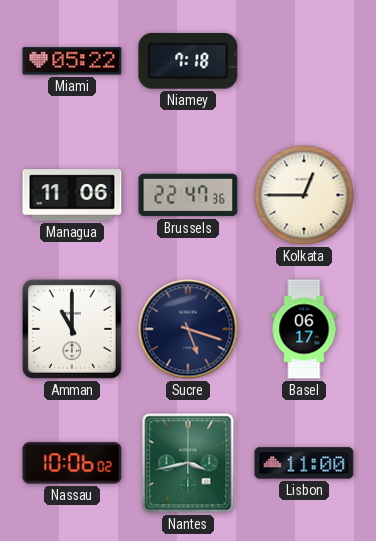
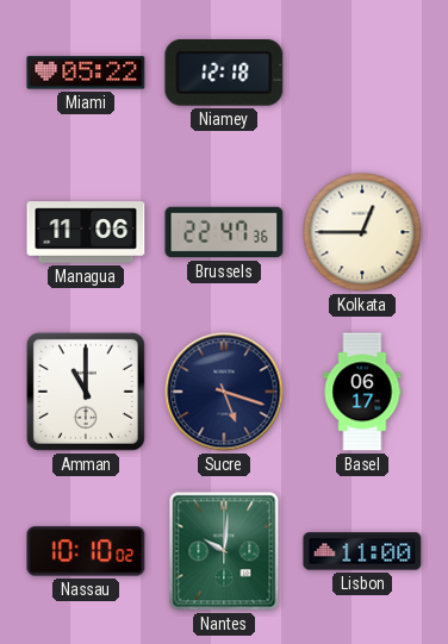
Niamey: 7:18 -> 12:18
Nassau: 10:06 -> 10:10
Nantes: 3:43 -> 10:01
